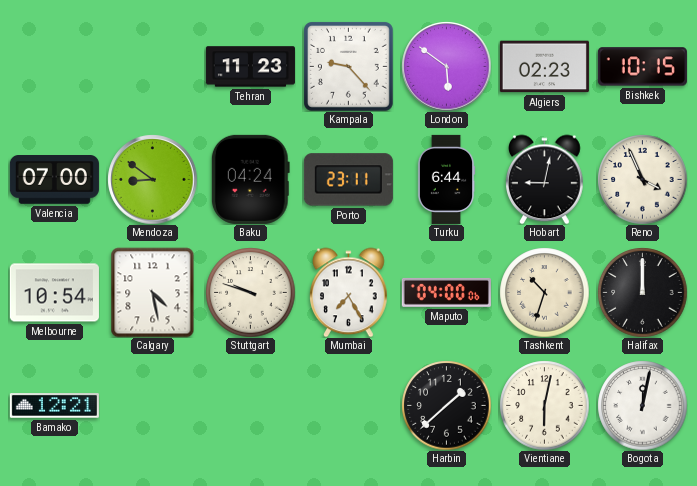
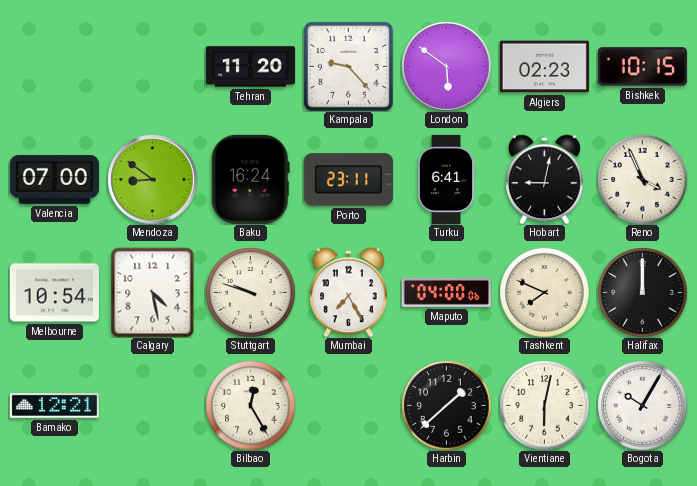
Tehran: 11:23 -> 11:20
Baku: 04:24 -> 16:24
Turku: 6:44 -> 6:41
Tashkent: 10:33 -> 7:49
Bilbao: none -> 12:25
Bogota: 12:02 -> 10:05
